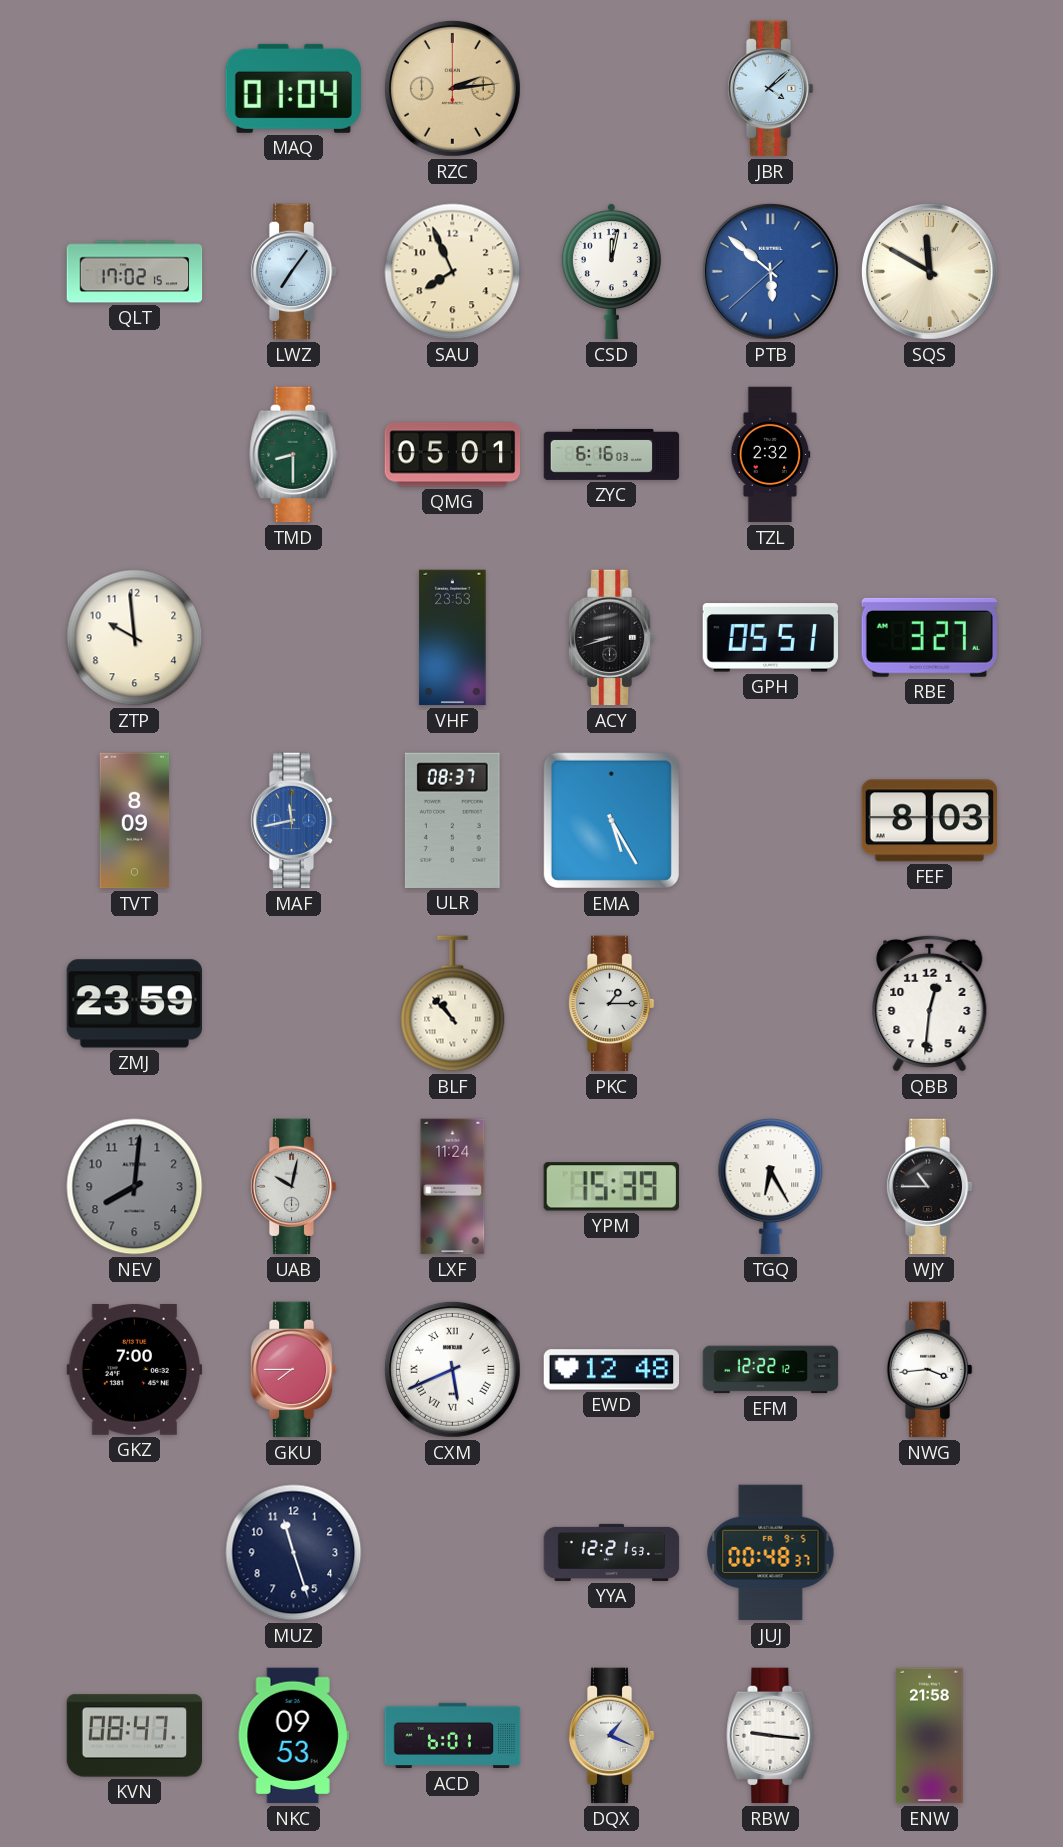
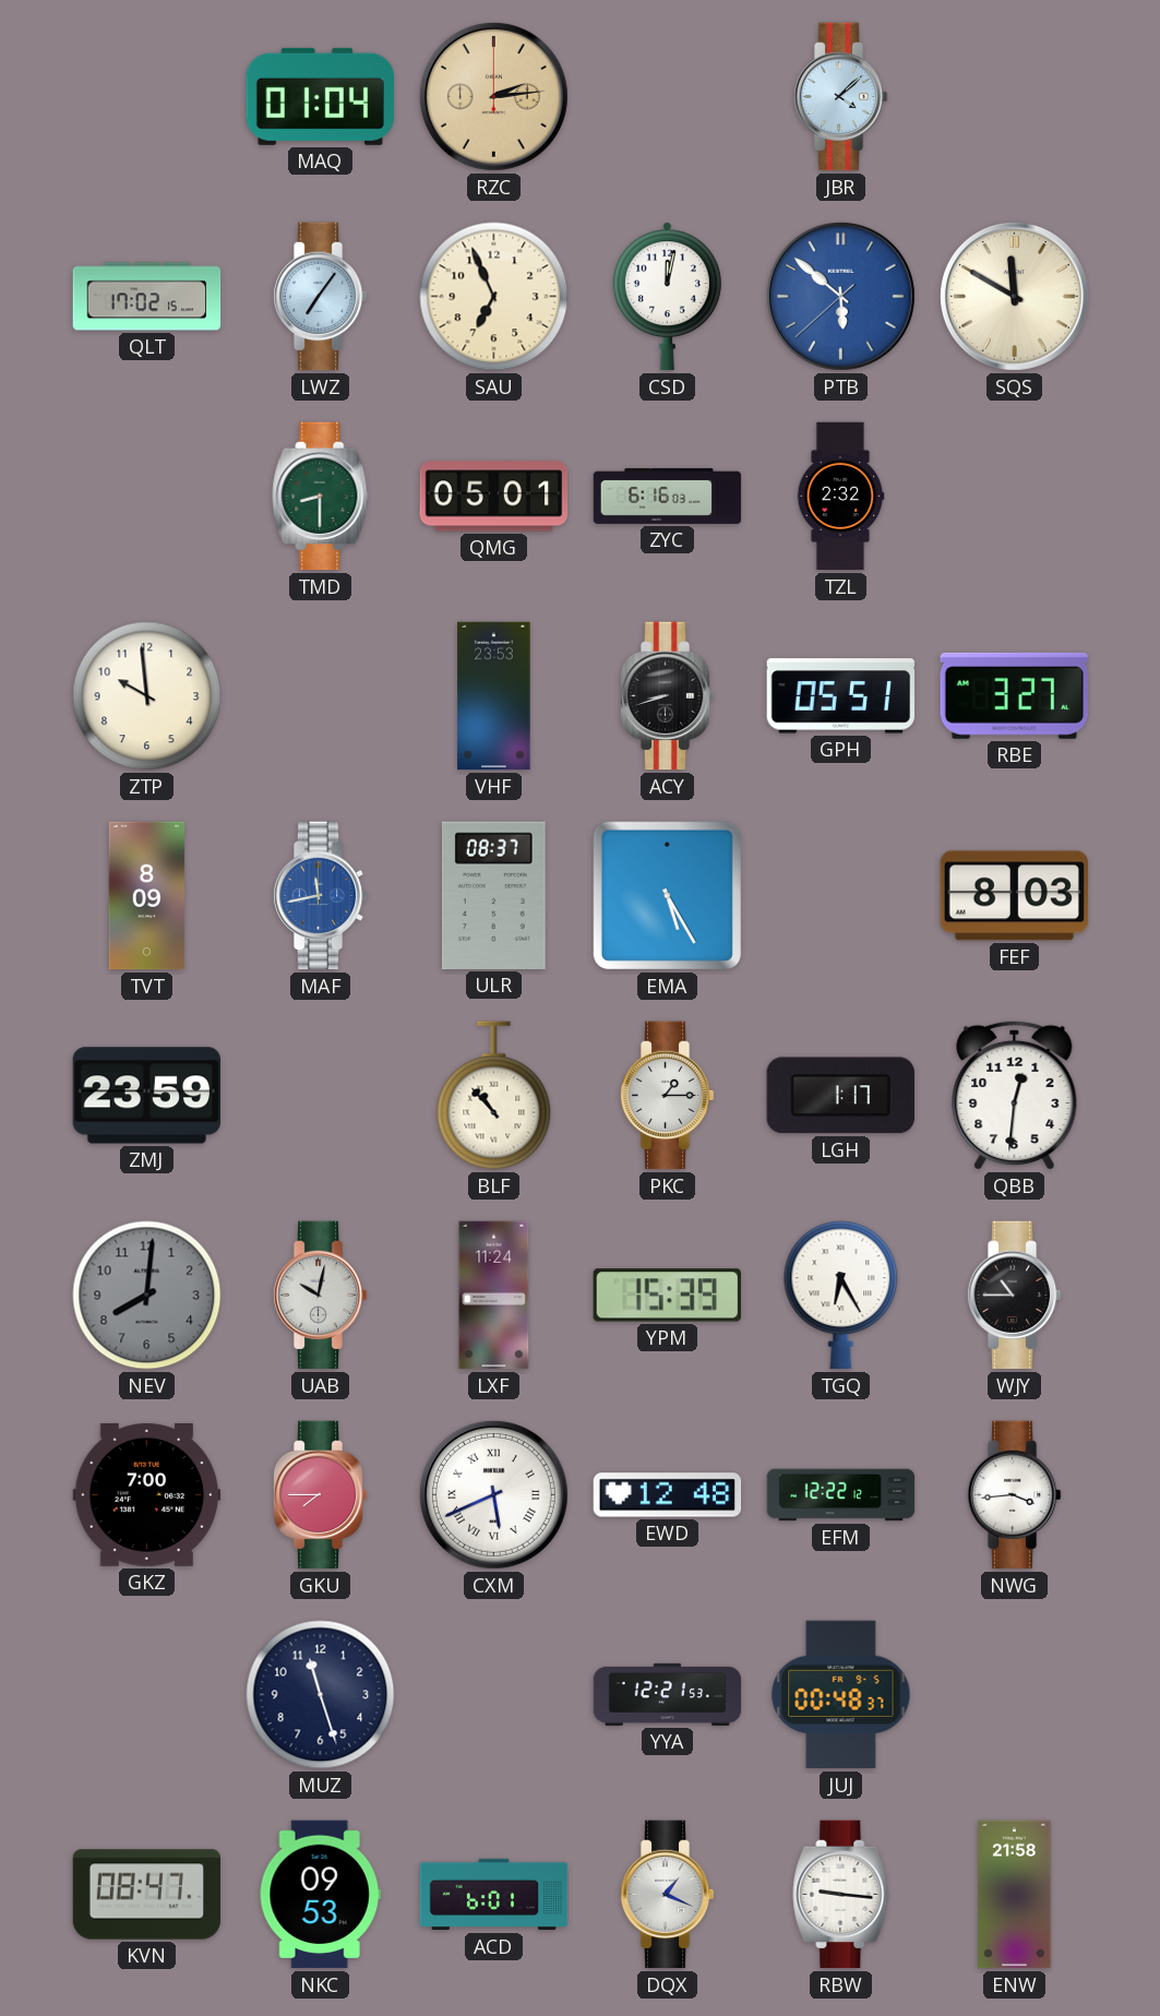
SAU: 7:56 -> 6:56
LGH: none -> 1:17
